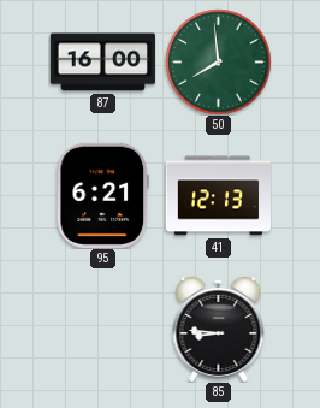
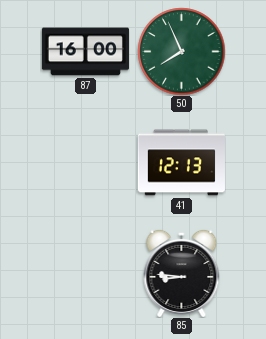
50: 7:59 -> 7:56
95: 6:21 -> none
